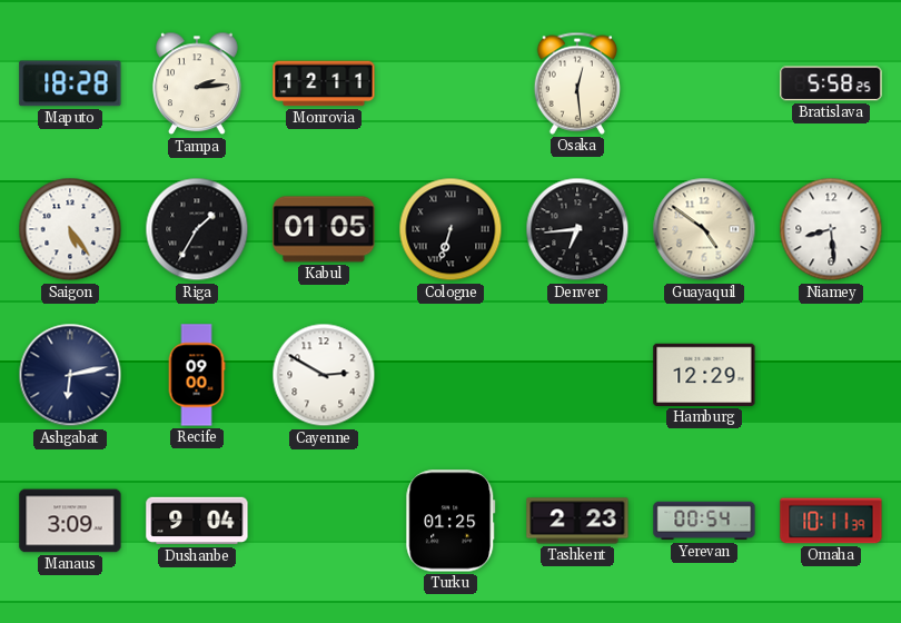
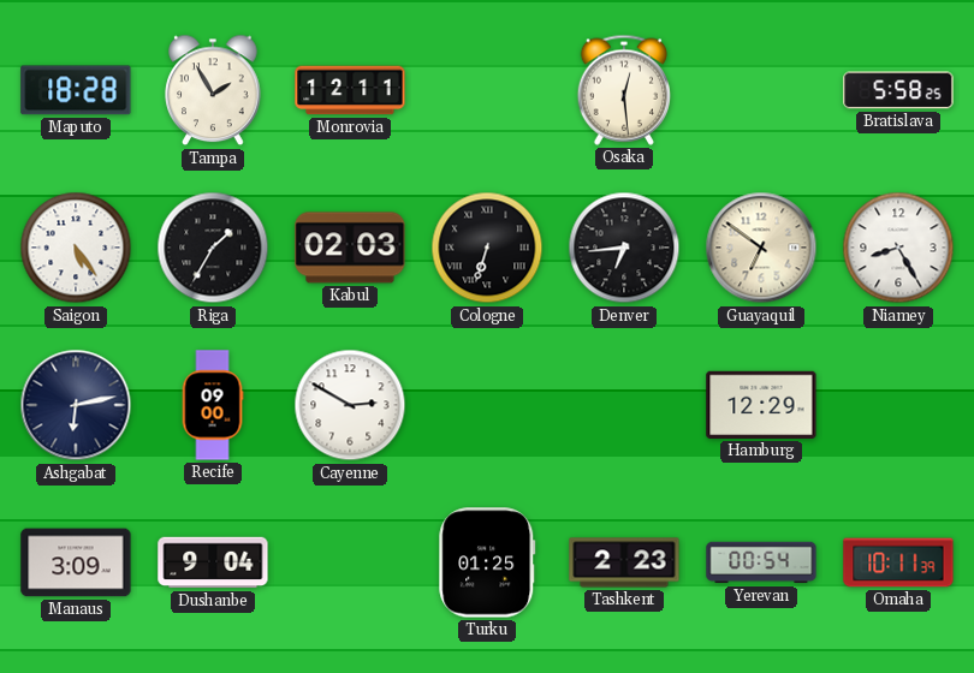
Tampa: 2:14 -> 1:55
Kabul: 01:05 -> 02:03
Guayaquil: 4:51 -> 6:51
Niamey: 8:29 -> 8:25
